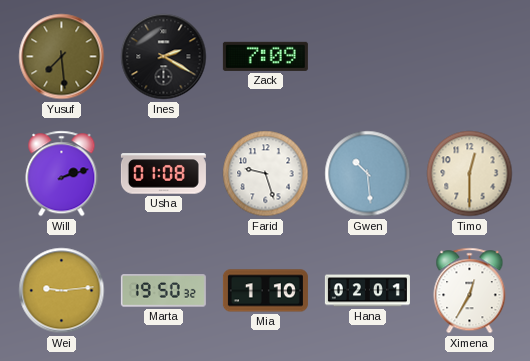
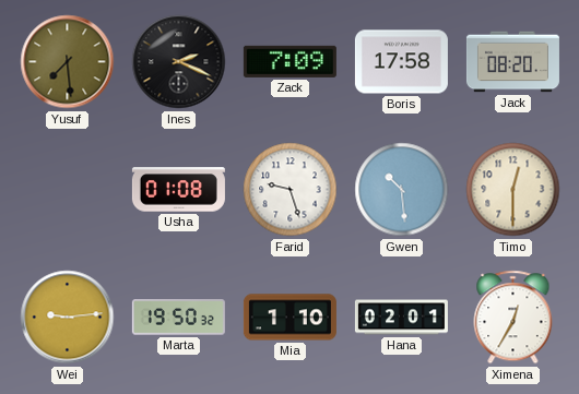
Ines: 2:20 -> 2:19
Boris: none -> 17:58
Jack: none -> 08:20
Will: 2:12 -> none
